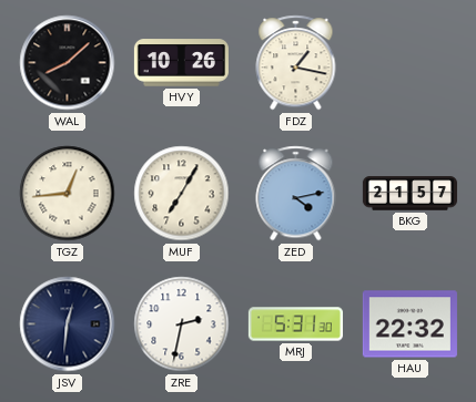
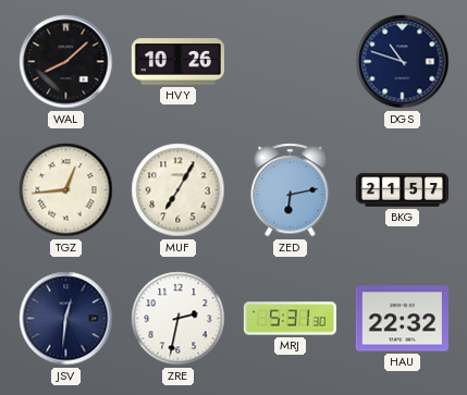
FDZ: 1:17 -> none
DGS: none -> 10:48
ZED: 4:13 -> 6:13
